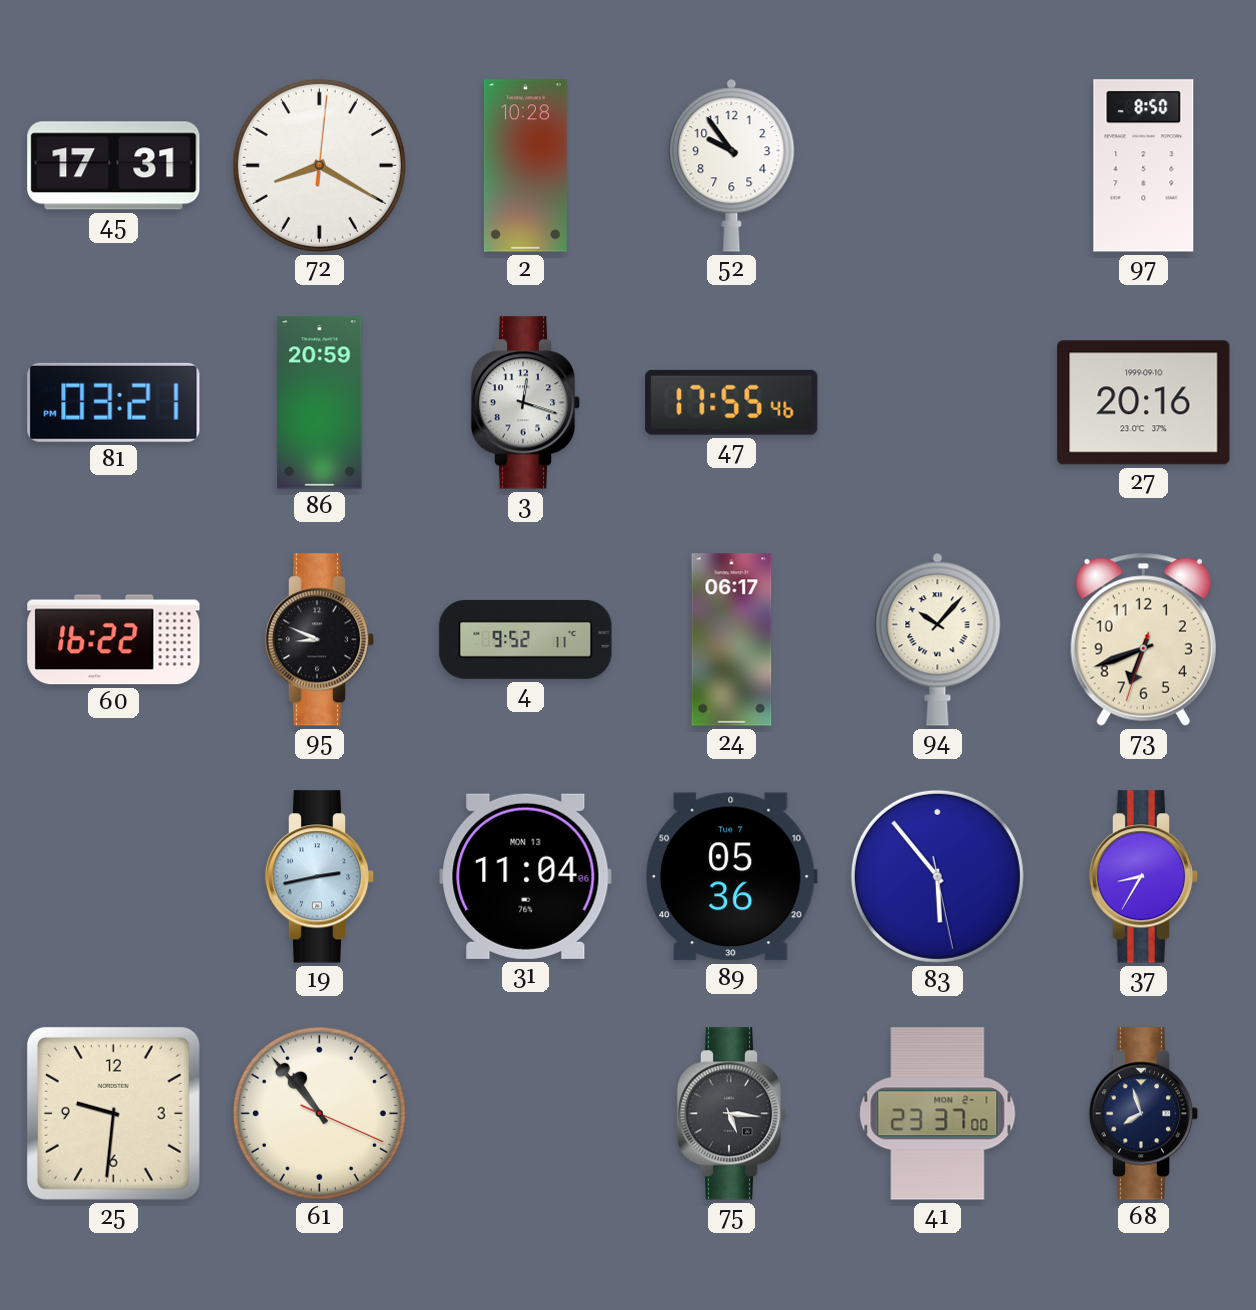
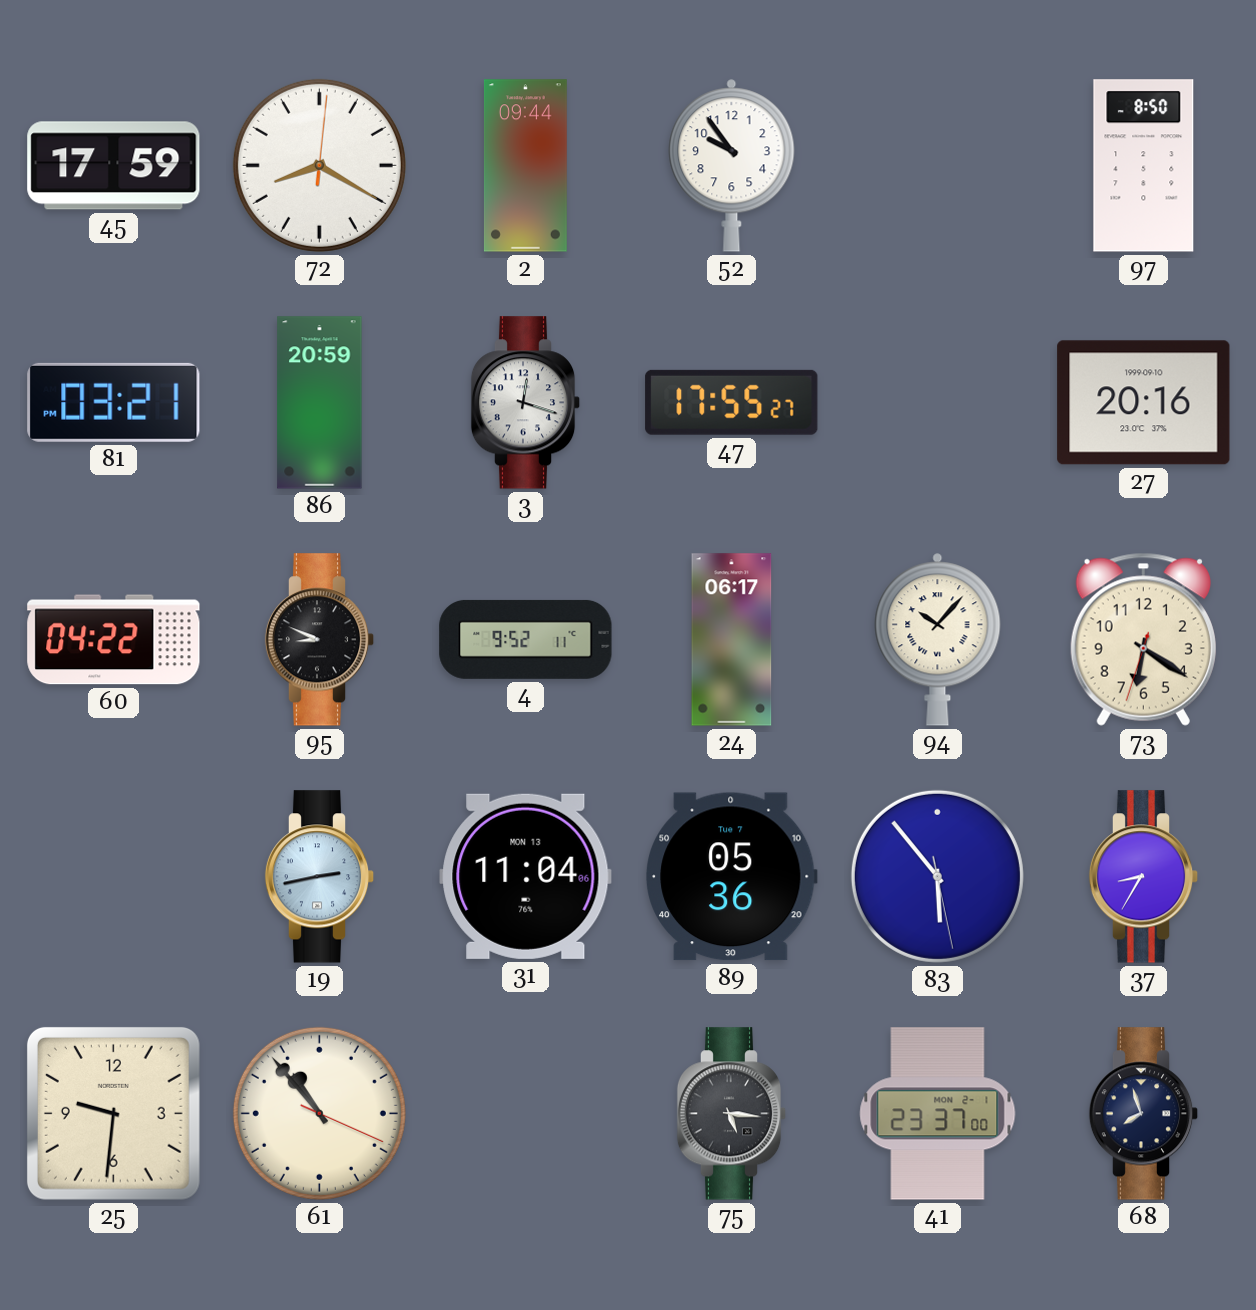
45: 17:31 -> 17:59
2: 10:28 -> 09:44
47: 17:55:46 -> 17:55:27
60: 16:22 -> 04:22
73: 6:41 -> 6:20
